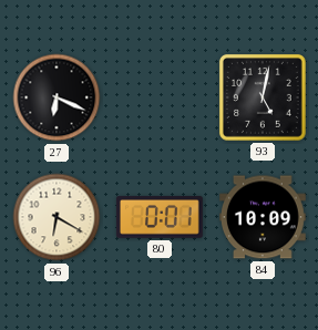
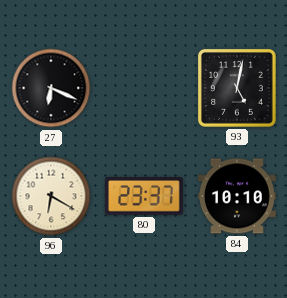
80: 0:01 -> 23:37
84: 10:09 -> 10:10
